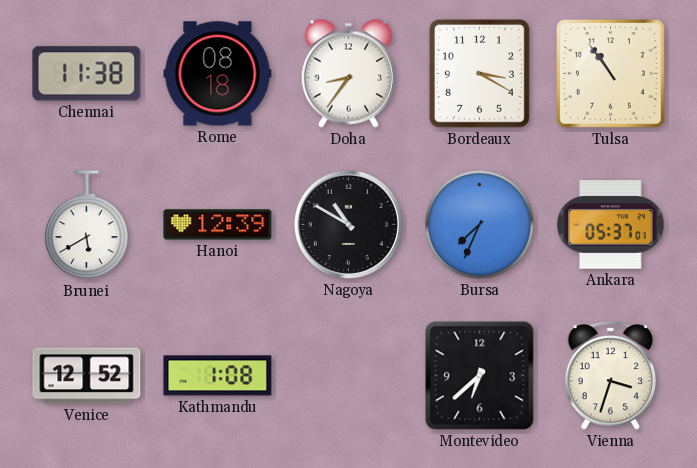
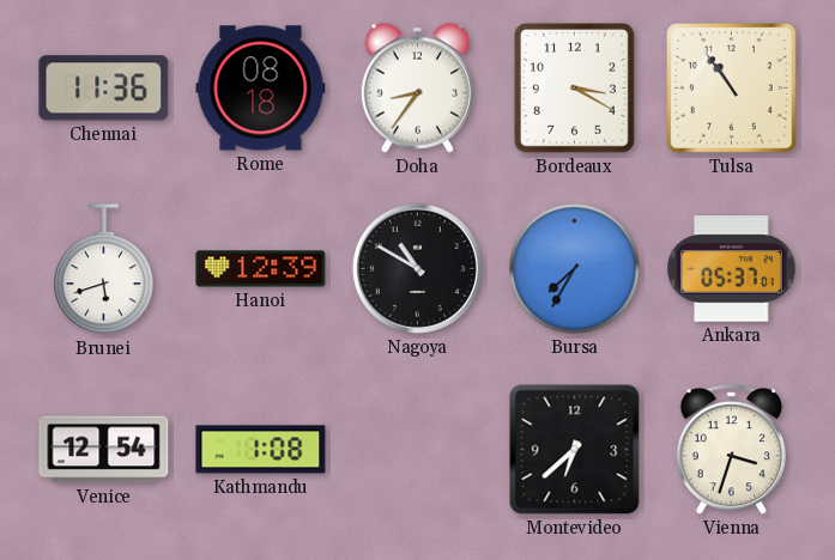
Chennai: 11:38 -> 11:36
Brunei: 5:40 -> 5:42
Bursa: 7:34 -> 7:35
Venice: 12:52 -> 12:54
